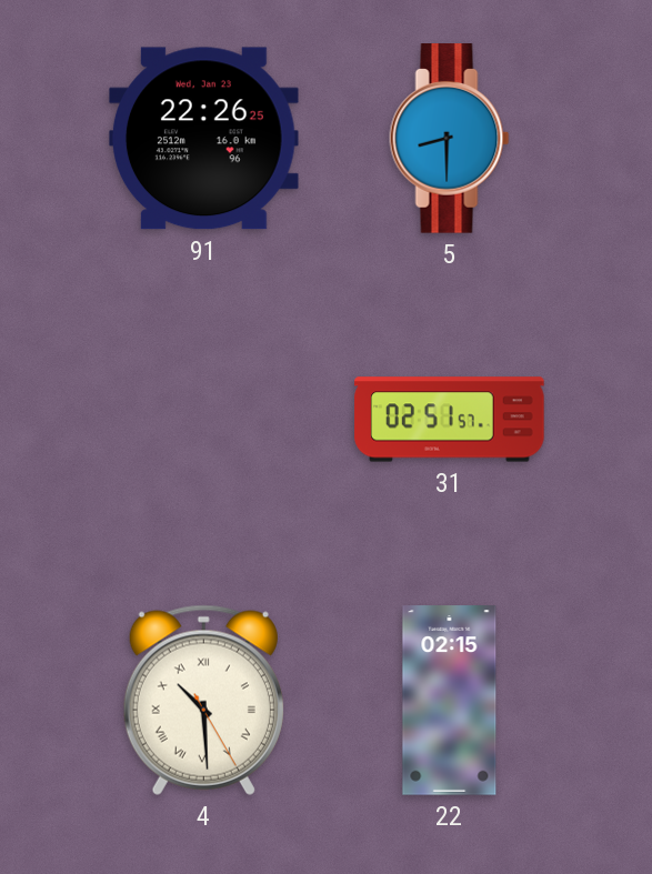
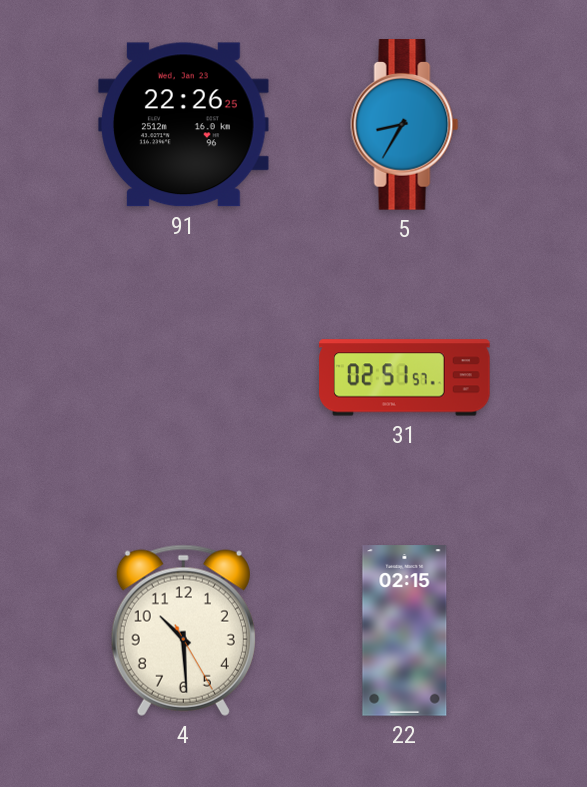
5: 8:30 -> 8:35
4 numerals: Roman -> Arabic
